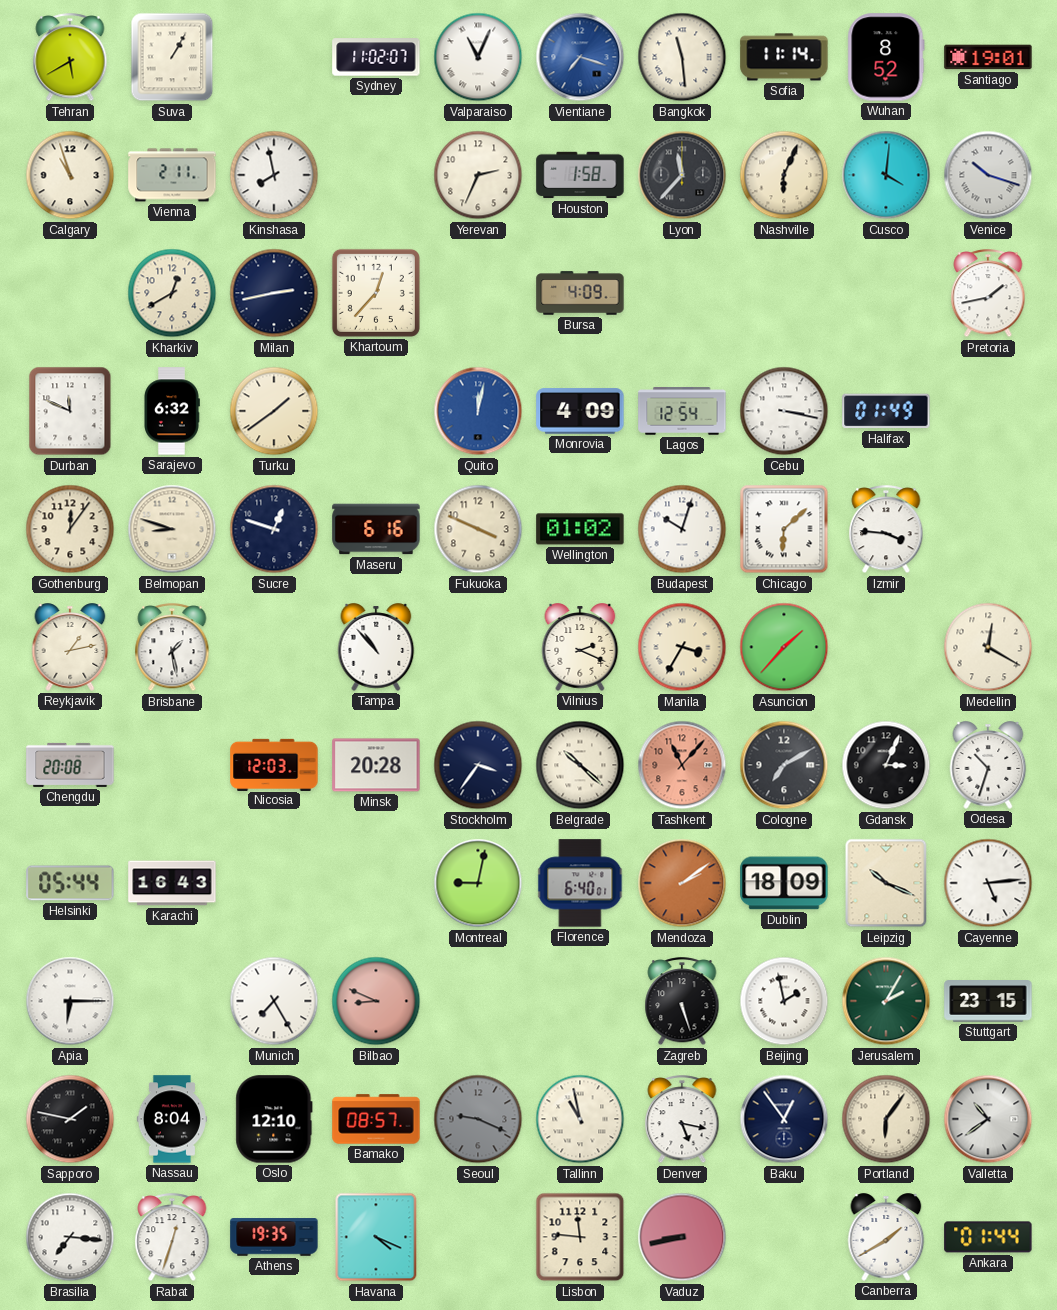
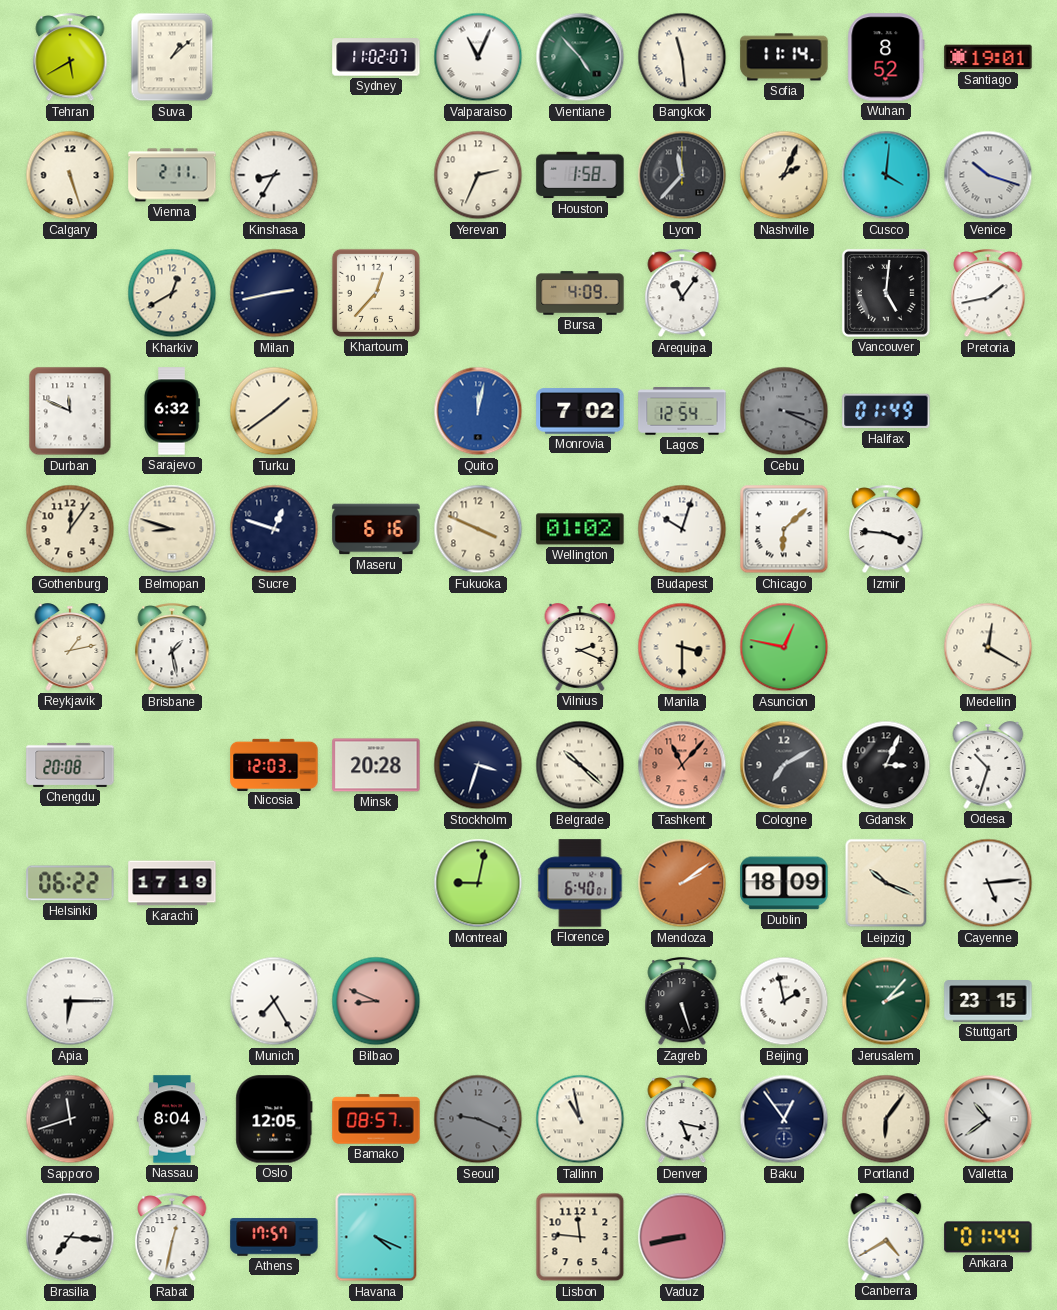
Suva: 1:05 -> 1:08
Vientiane: 7:18 -> 4:53
Vientiane dial: blue -> green
Calgary: 10:57 -> 5:27
Kinshasa: 7:58 -> 8:35
Nashville: 6:04 -> 2:04
Arequipa: none -> 11:06
Vancouver: none -> 5:01
Monrovia: 4:09 -> 7:02
Cebu: 3:17 -> 3:19
Cebu dial: white -> grey
Tampa: 10:53 -> none
Manila: 3:35 -> 3:30
Asuncion: 1:37 -> 12:47
Stockholm: 3:36 -> 3:33
Helsinki: 05:44 -> 06:22
Karachi: 16:43 -> 17:19
Jerusalem: 2:05 -> 2:07
Sapporo: 1:47 -> 11:42
Oslo: 12:10 -> 12:05
Rabat: 12:33 -> 12:32
Athens: 19:35 -> 17:57
Canberra: 1:40 -> 4:40
